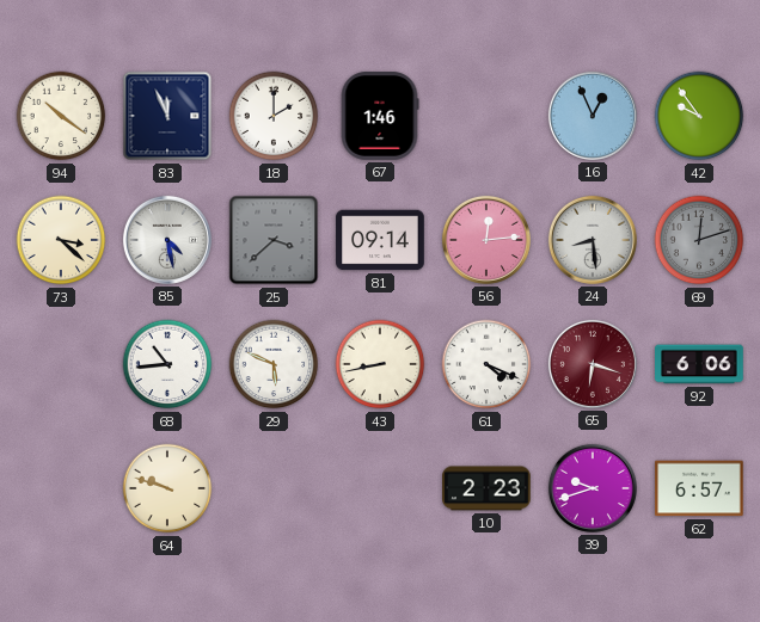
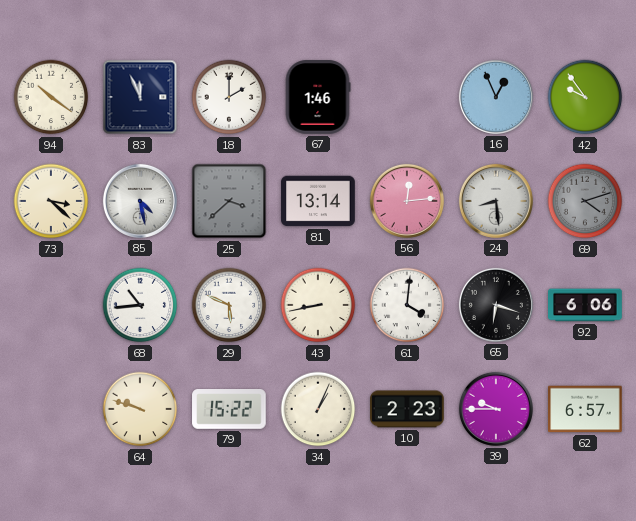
81: 09:14 -> 13:14
69: 12:12 -> 4:12
61: 4:19 -> 4:01
65 dial: burgundy -> black
79: none -> 15:22
34: none -> 1:04
39: 9:42 -> 9:45
